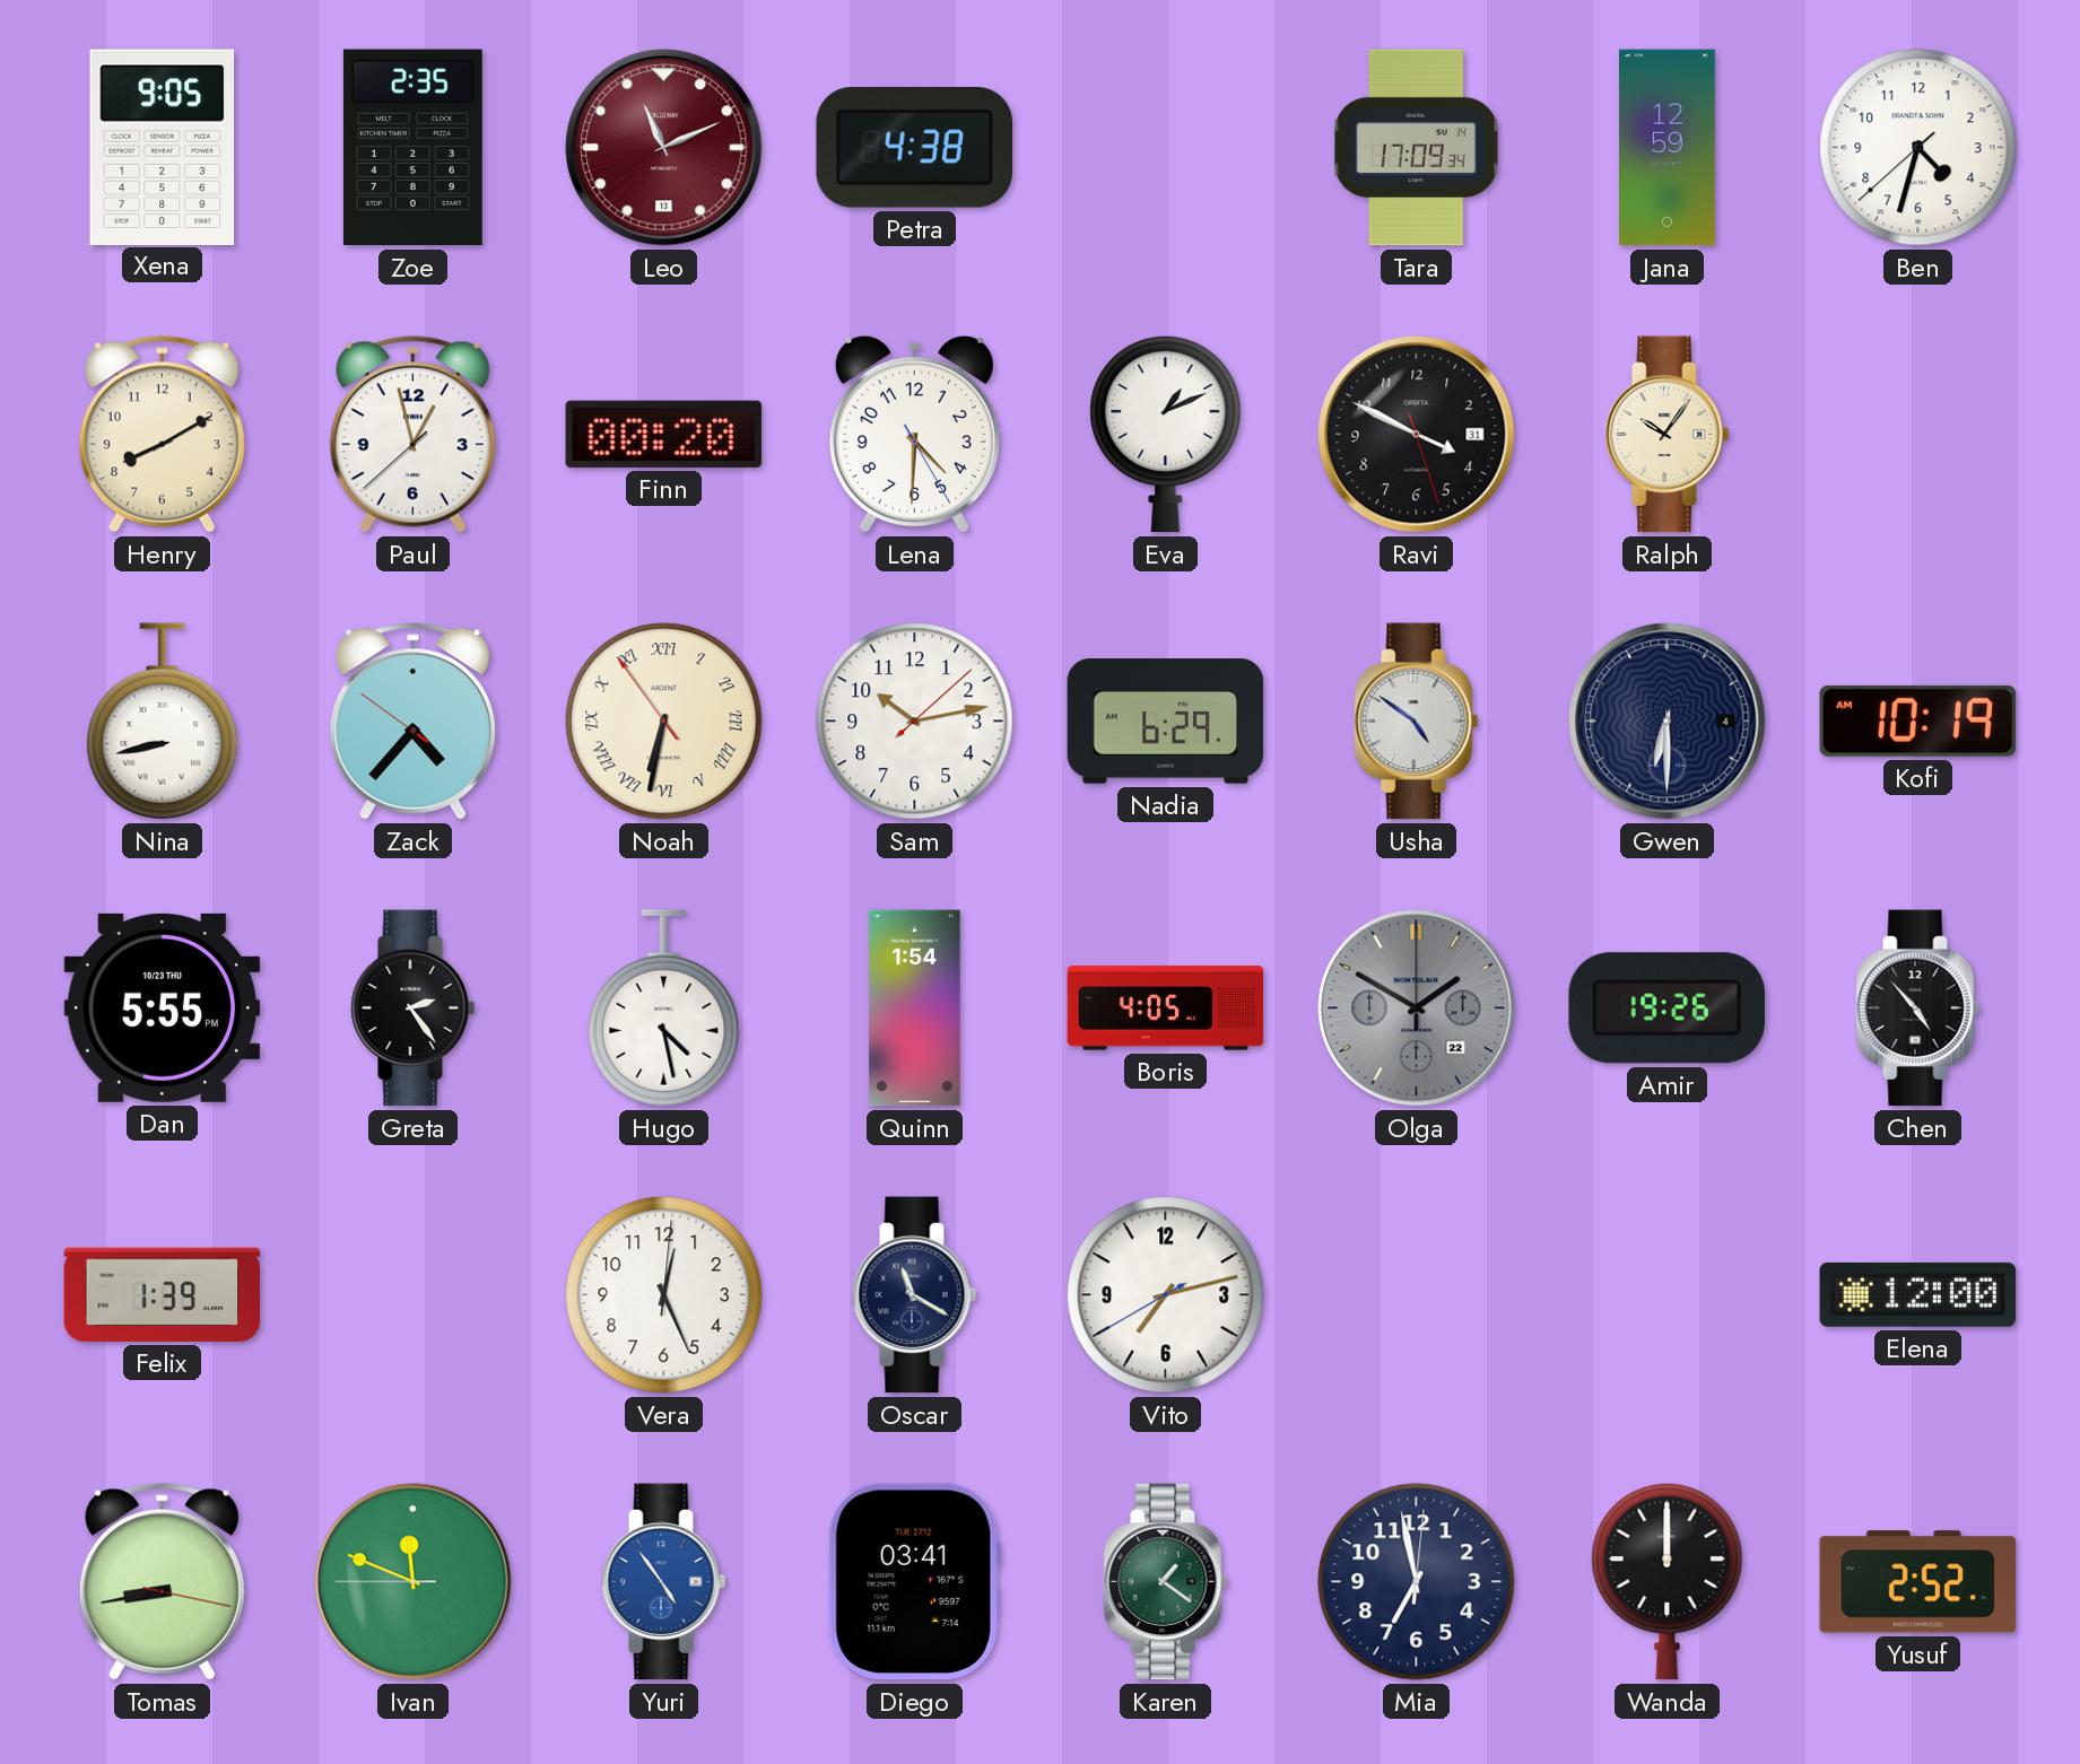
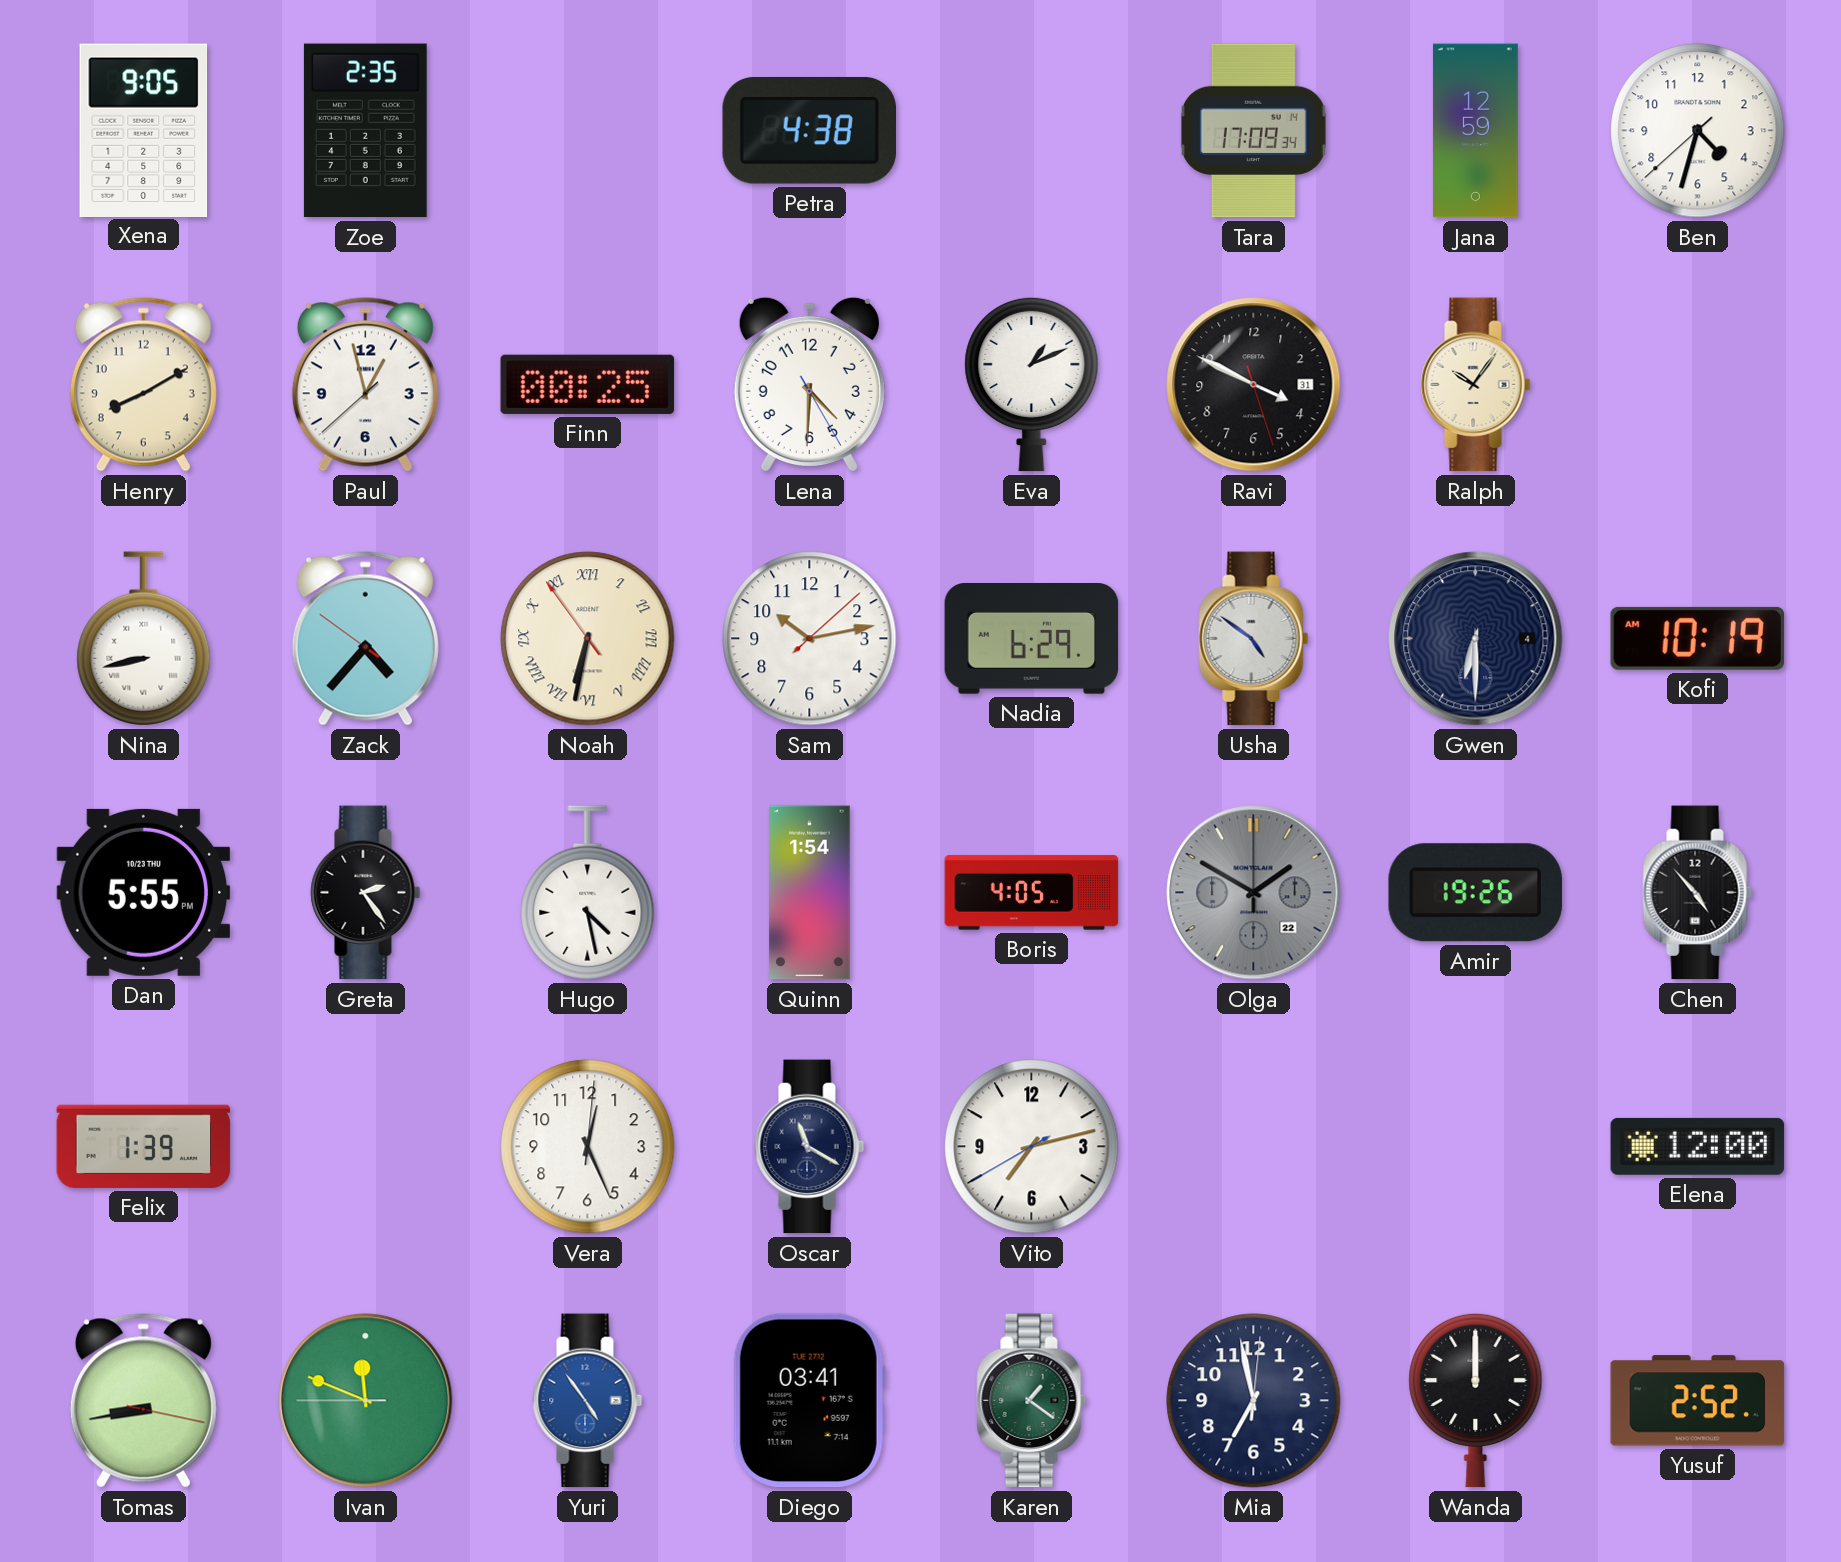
Leo: 11:11 -> none
Finn: 00:20 -> 00:25
